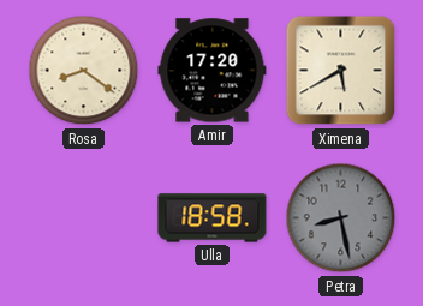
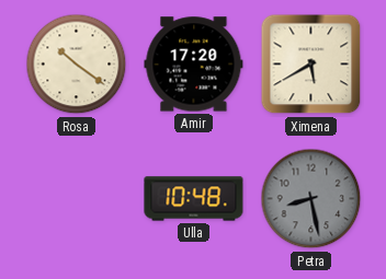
Rosa: 8:21 -> 10:21
Ulla: 18:58 -> 10:48
